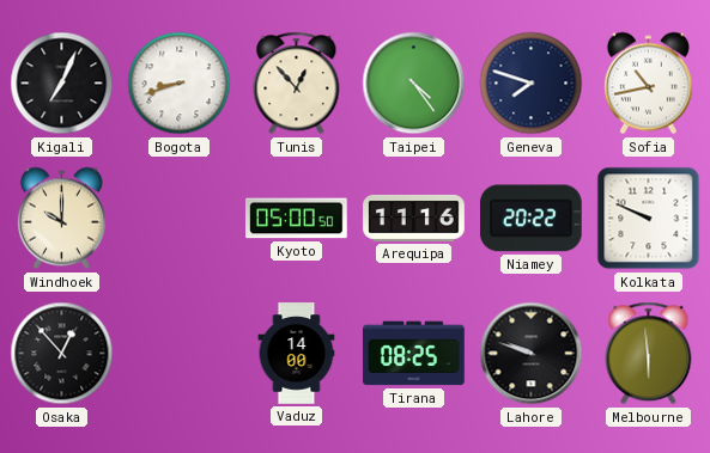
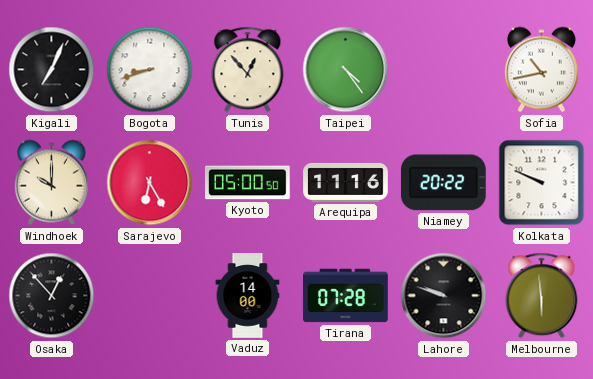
Geneva: 7:48 -> none
Sarajevo: none -> 6:25
Tirana: 08:25 -> 07:28
